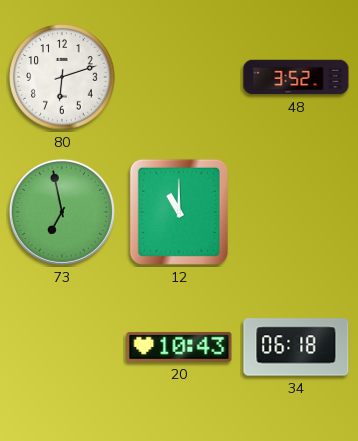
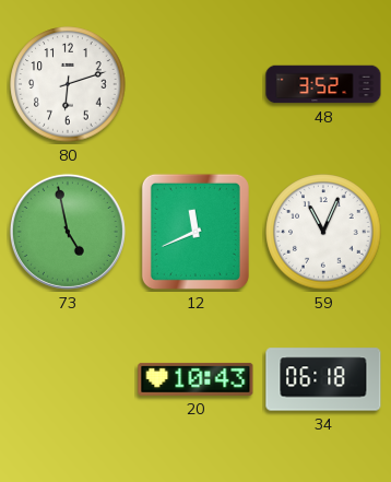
73: 6:58 -> 4:58
12: 11:00 -> 11:41
59: none -> 11:04
